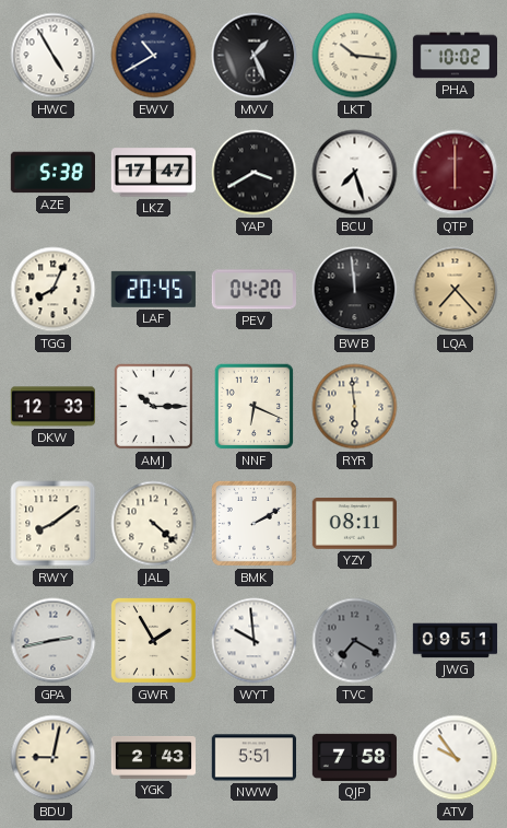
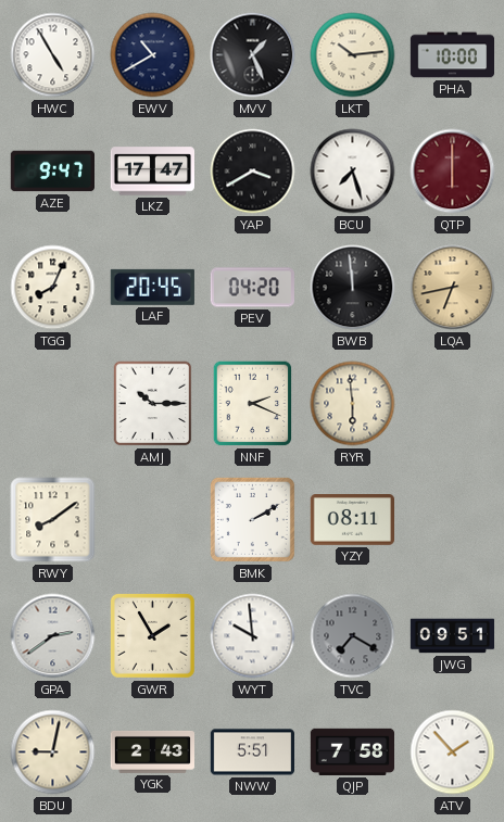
LKT: 10:16 -> 10:14
PHA: 10:02 -> 10:00
AZE: 5:38 -> 9:47
LQA: 7:23 -> 6:43
DKW: 12:33 -> none
NNF: 6:19 -> 2:19
JAL: 4:22 -> none
GPA: 2:43 -> 2:39
ATV: 9:54 -> 1:53
